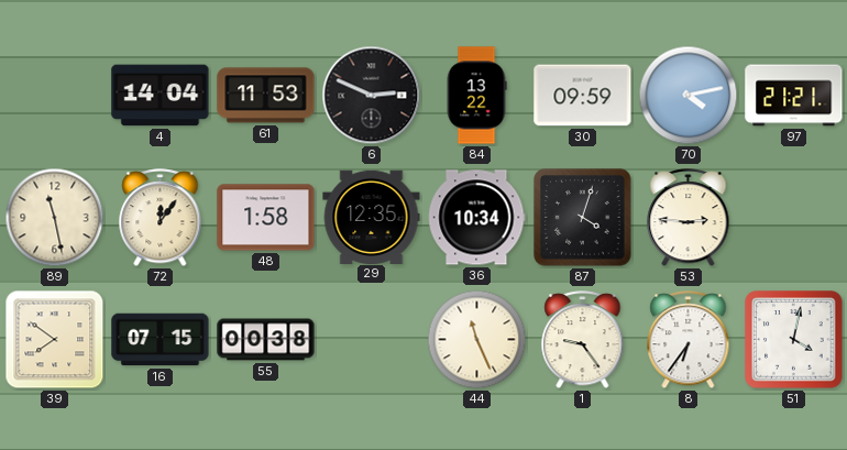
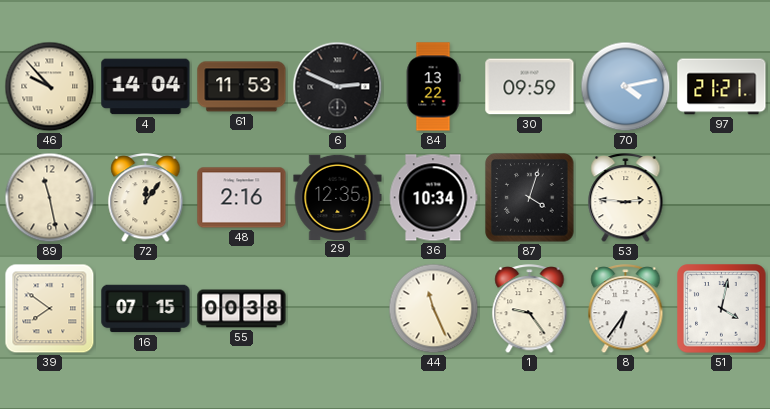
46: none -> 9:53
48: 1:58 -> 2:16
